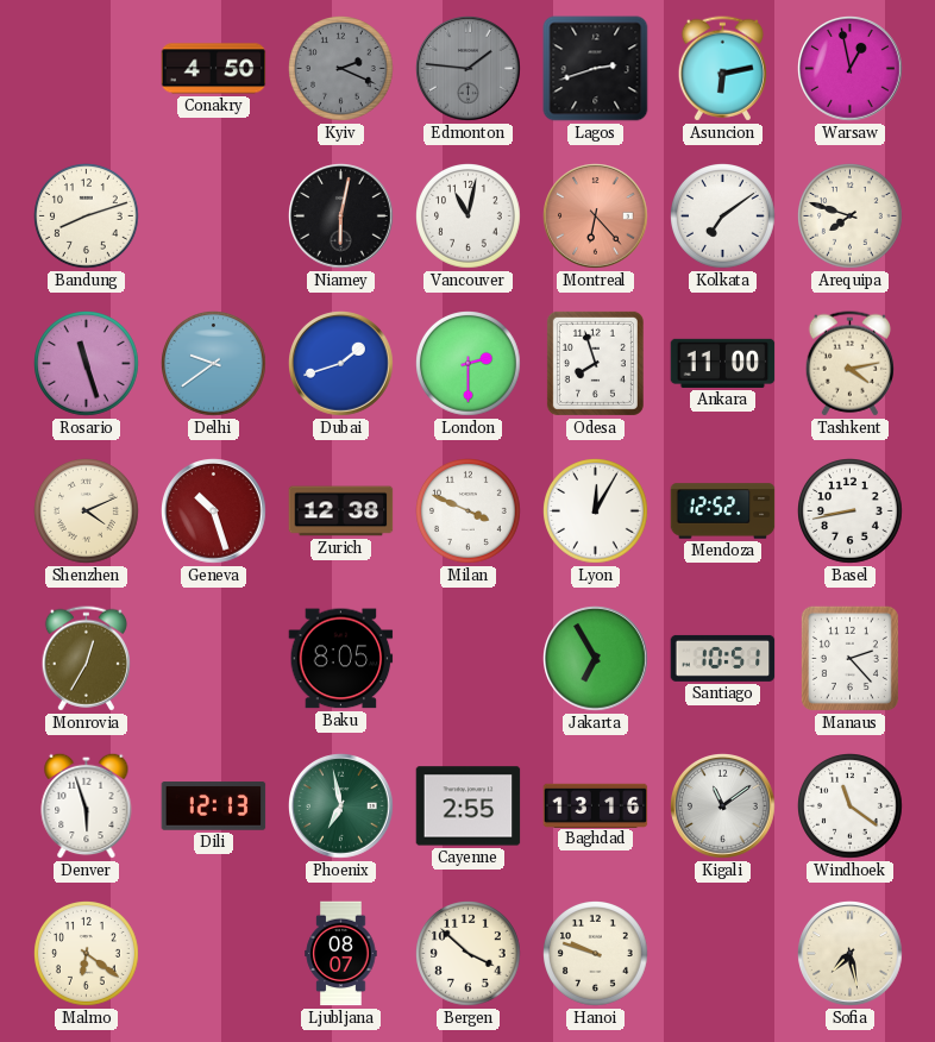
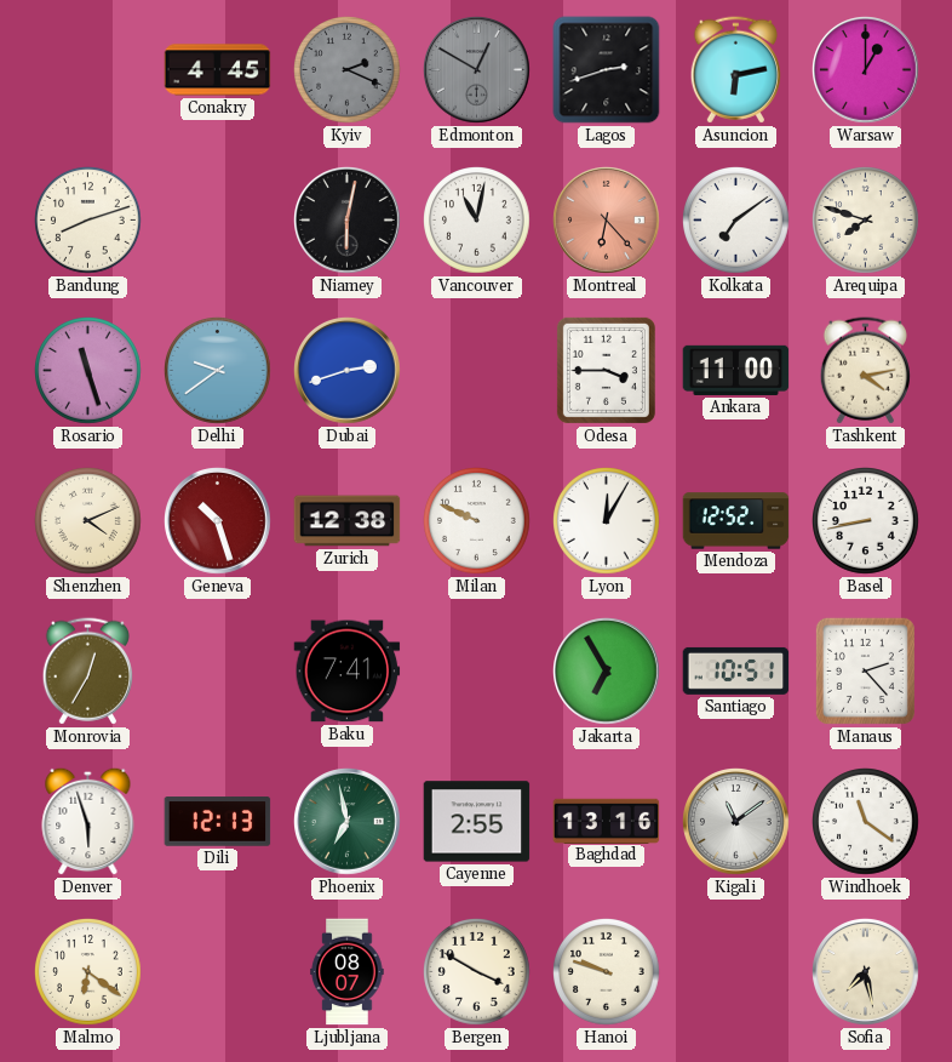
Conakry: 4:50 -> 4:45
Edmonton: 1:46 -> 12:50
Warsaw: 12:58 -> 1:00
Dubai: 1:42 -> 2:42
London: 2:30 -> none
Odesa: 7:57 -> 3:45
Milan: 3:49 -> 9:49
Baku: 8:05 -> 7:41
Bergen: 3:52 -> 3:50
